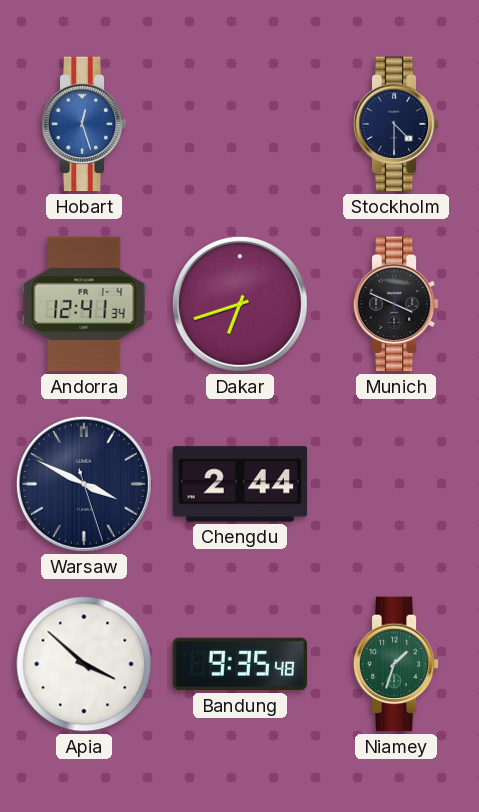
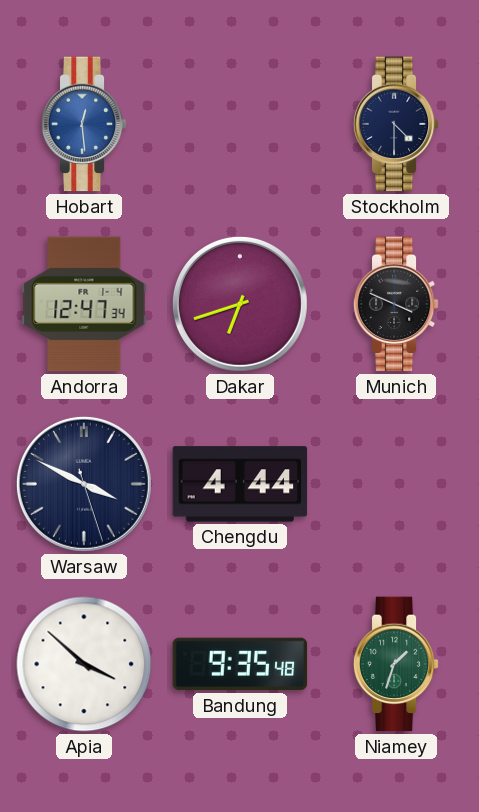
Hobart: 12:27 -> 12:29
Andorra: 12:41 -> 12:47
Chengdu: 2:44 -> 4:44
